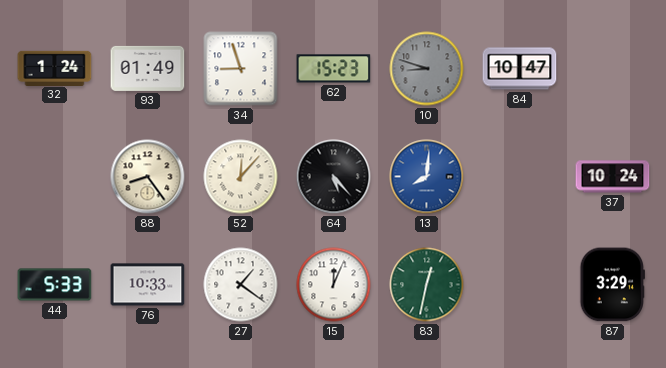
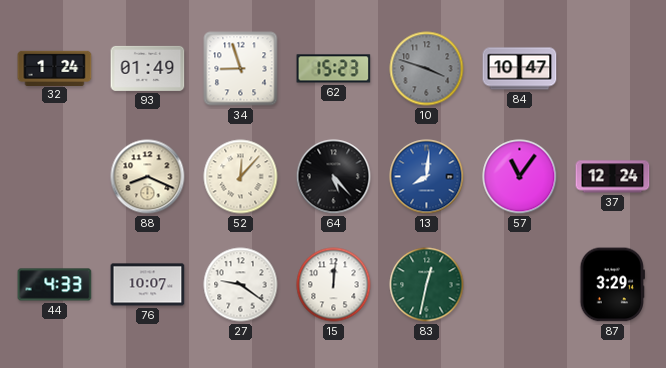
10: 8:48 -> 3:48
88: 8:24 -> 8:19
57: none -> 11:06
37: 10:24 -> 12:24
44: 5:33 -> 4:33
76: 10:33 -> 10:07
27: 1:21 -> 9:21
15: 12:04 -> 12:01
